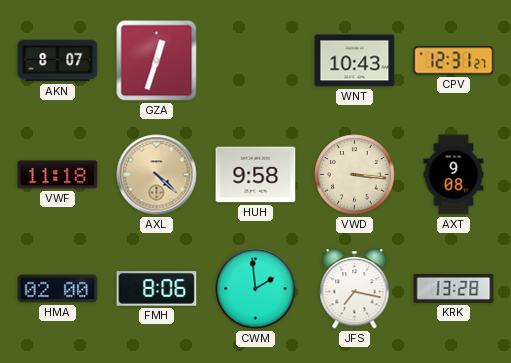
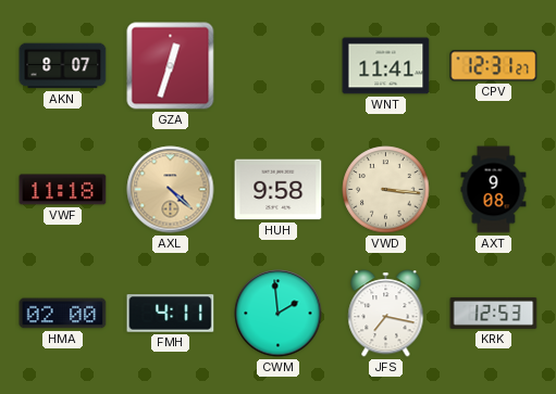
WNT: 10:43 -> 11:41
FMH: 8:06 -> 4:11
KRK: 13:28 -> 12:53
